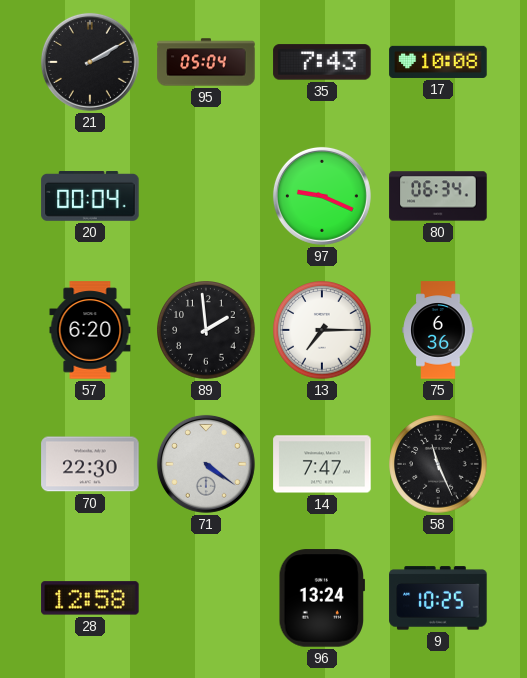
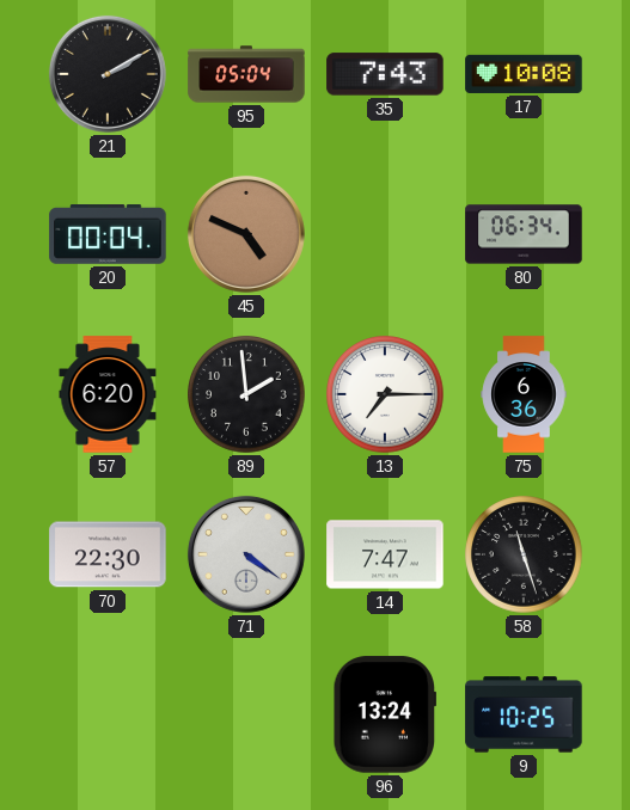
45: none -> 4:49
97: 9:19 -> none
58: 11:26 -> 11:27
28: 12:58 -> none
